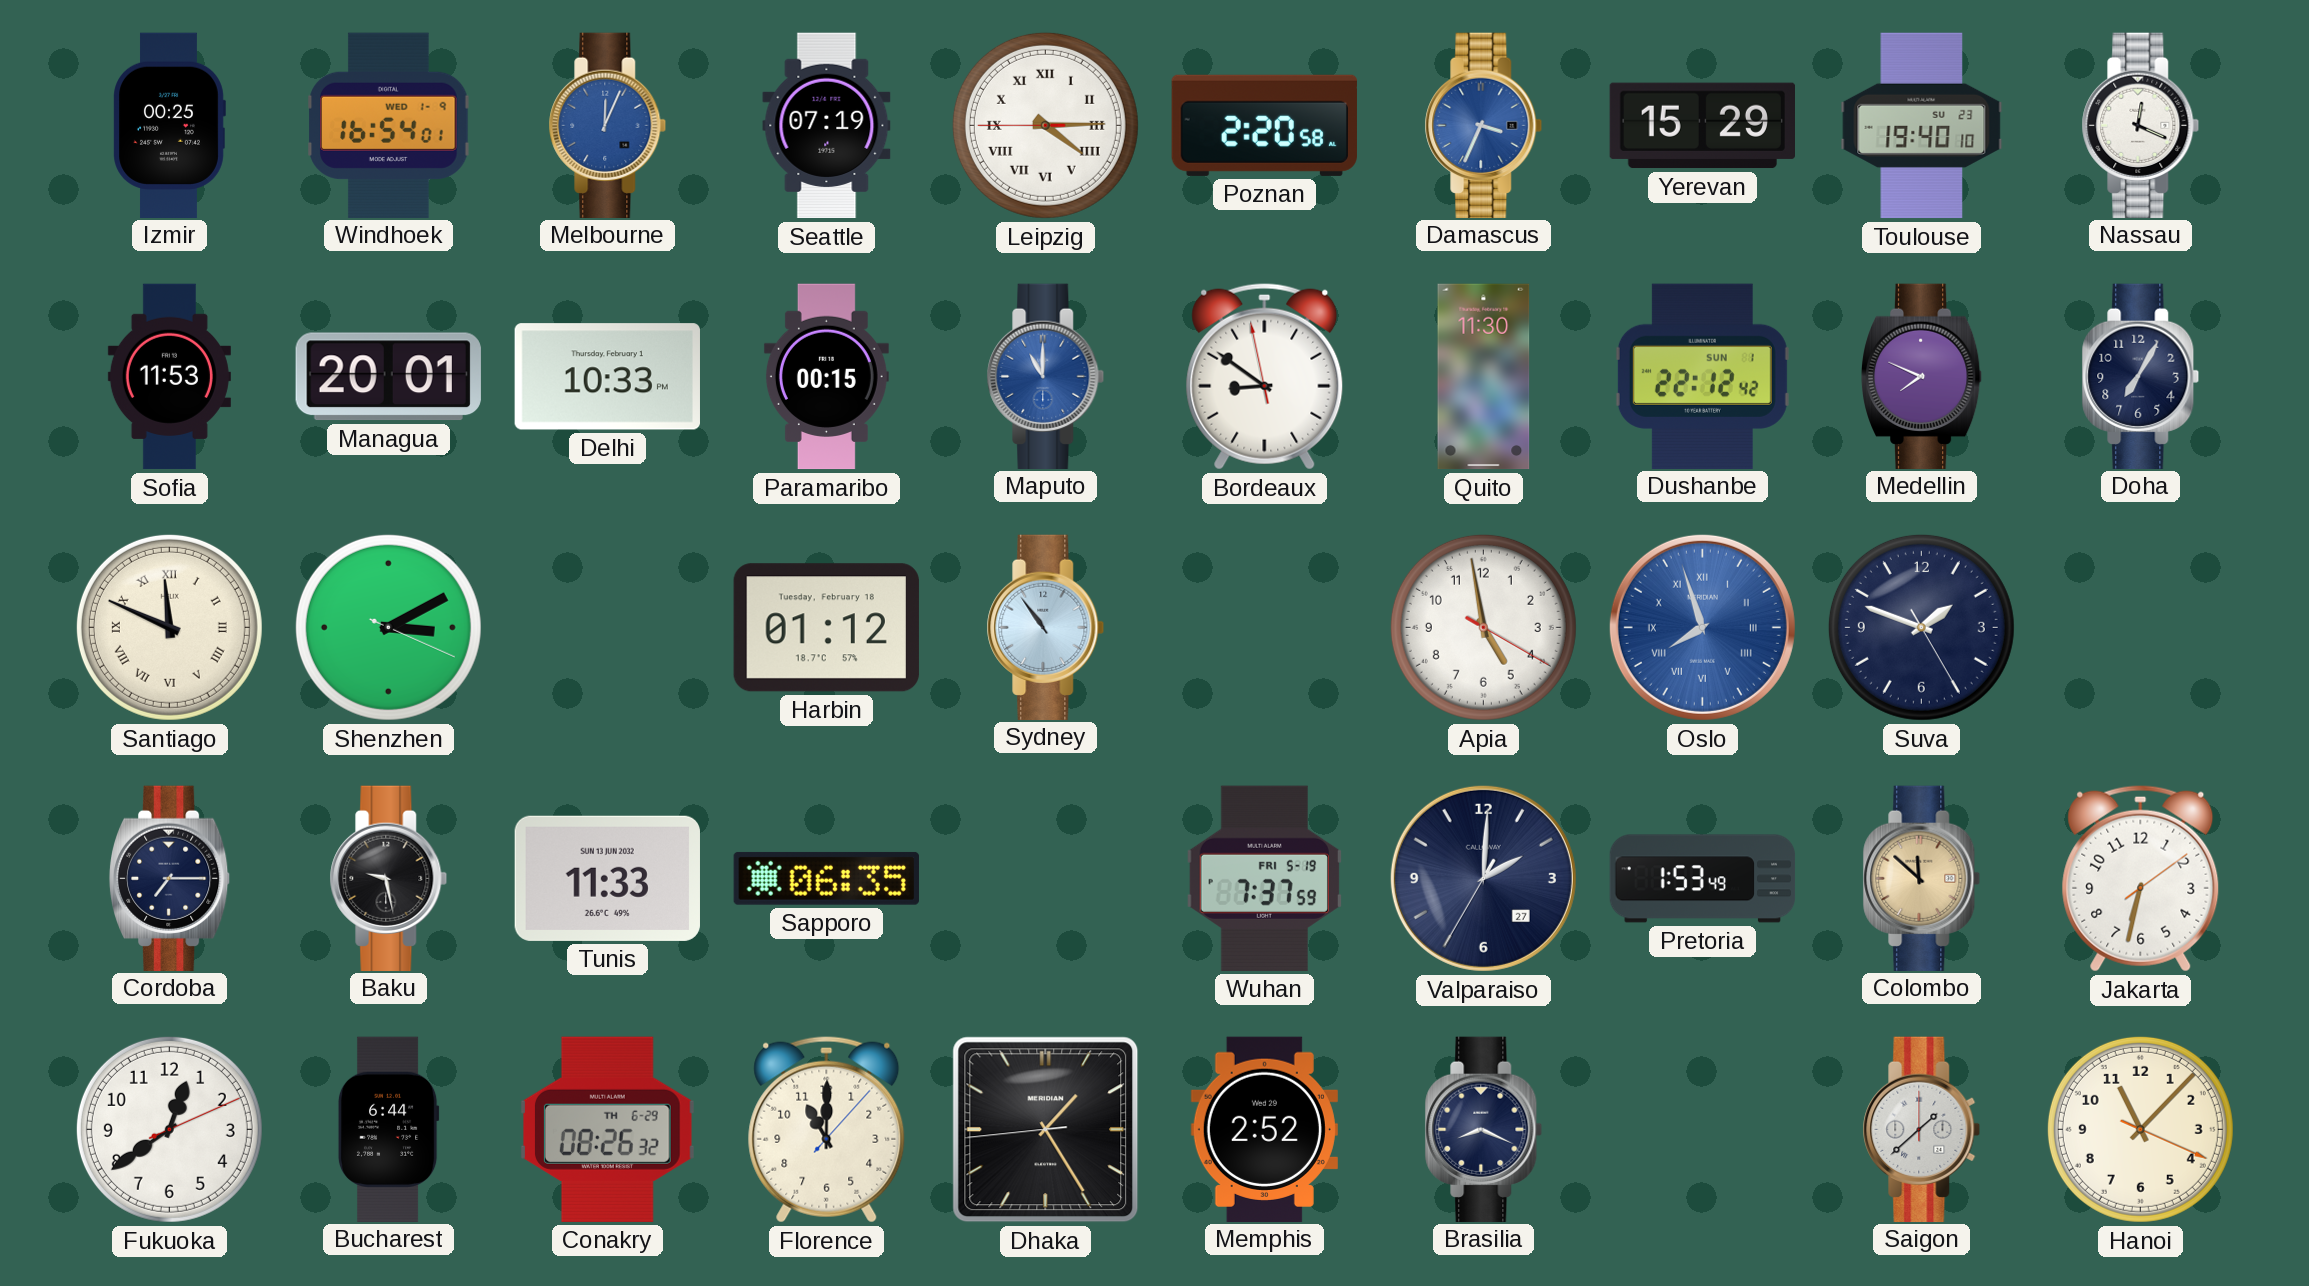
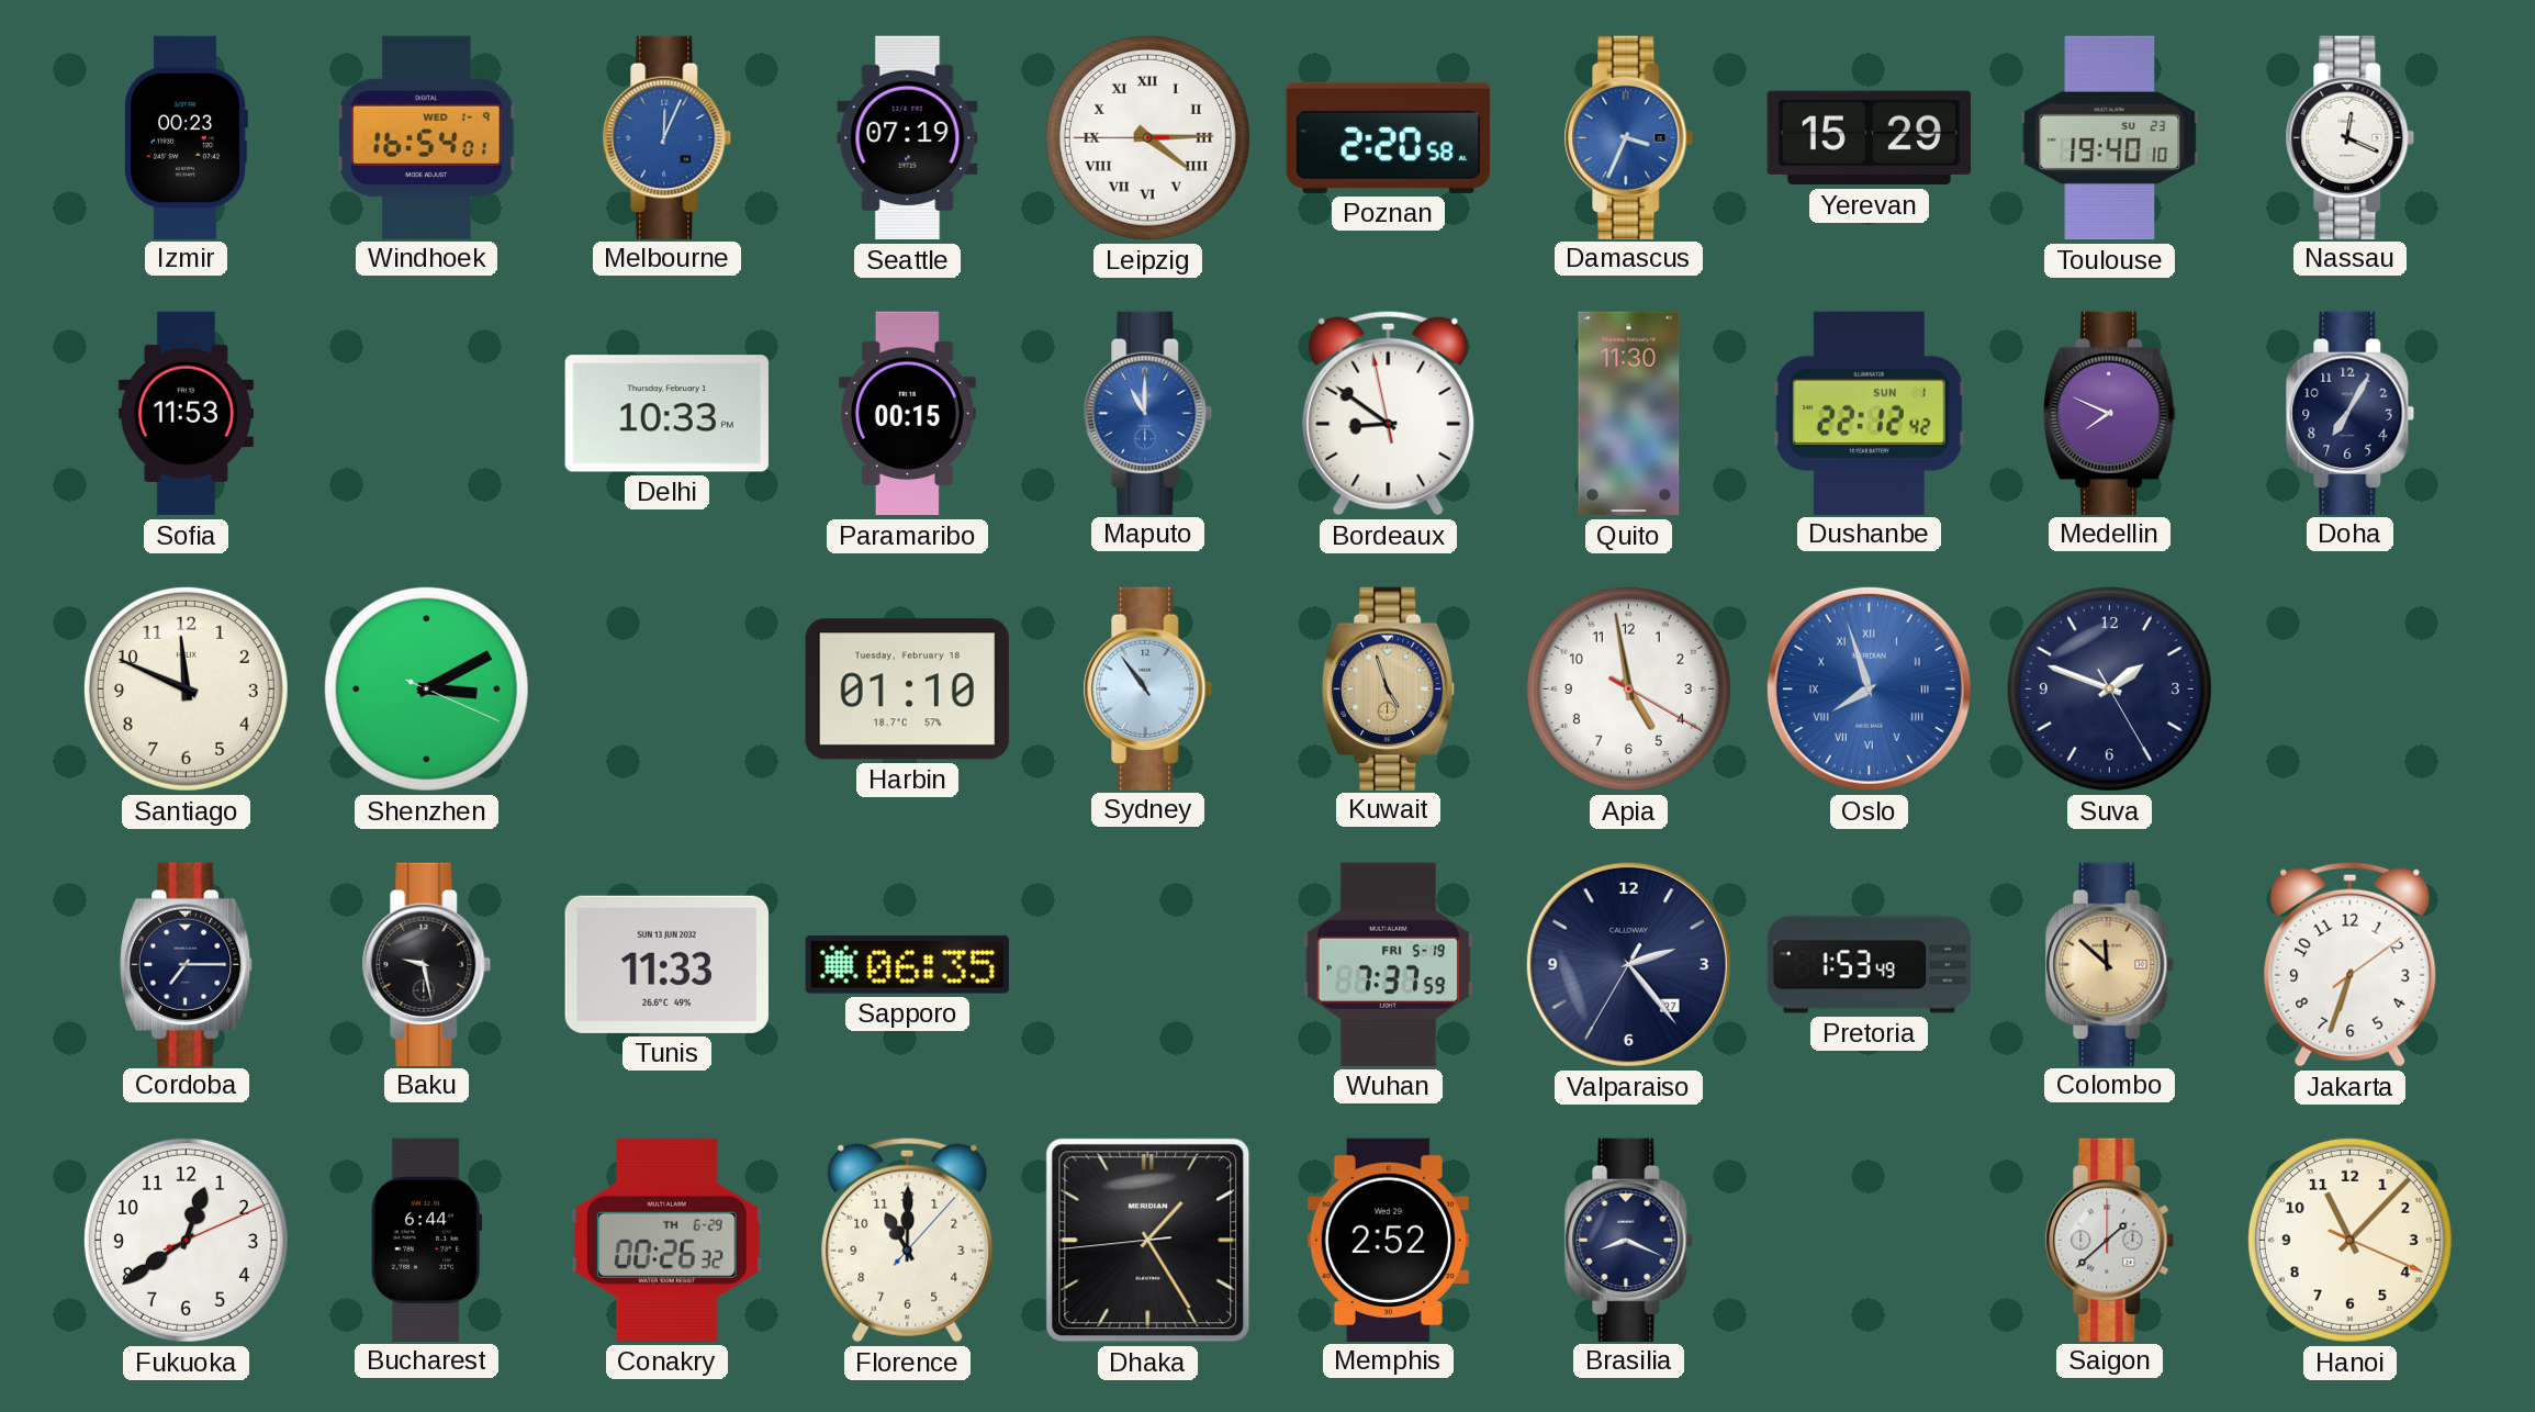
Izmir: 00:25 -> 00:23
Managua: 20:01 -> none
Santiago numerals: Roman -> Arabic
Harbin: 01:12 -> 01:10
Kuwait: none -> 4:57
Valparaiso: 2:00 -> 2:23
Jakarta: 6:32 -> 6:33
Conakry: 08:26 -> 00:26
